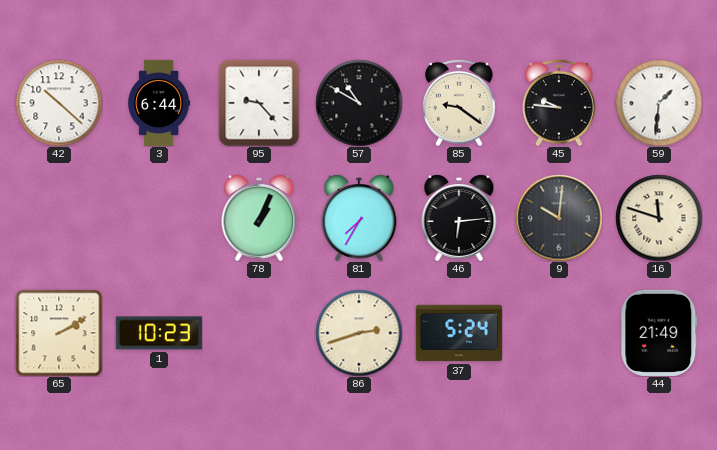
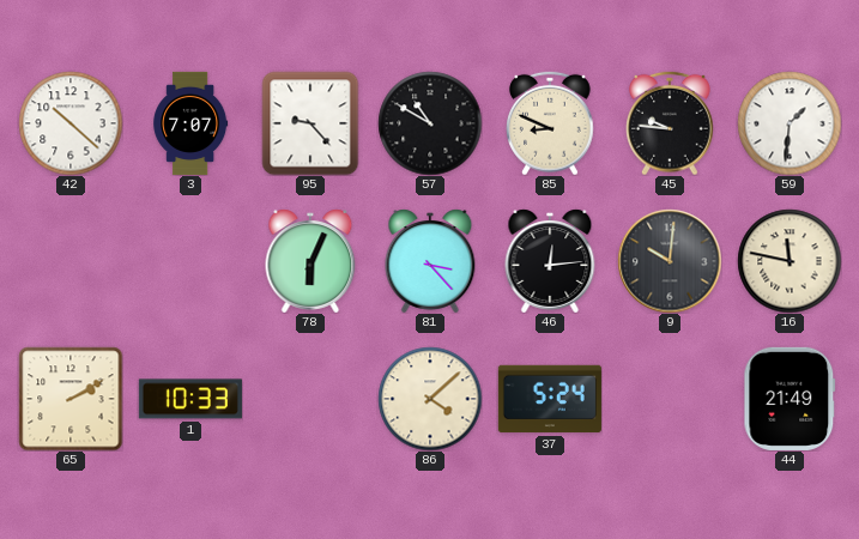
3: 6:44 -> 7:07
85: 9:21 -> 8:49
78: 1:04 -> 6:04
81: 7:35 -> 3:23
46: 6:14 -> 12:14
16: 11:48 -> 11:47
1: 10:23 -> 10:33
86: 2:42 -> 4:08
